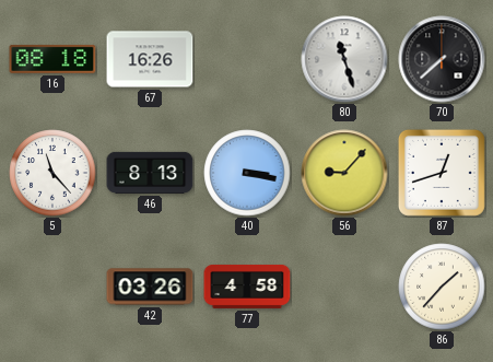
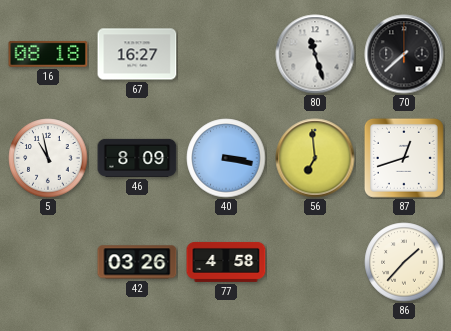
67: 16:26 -> 16:27
5: 11:23 -> 10:58
46: 8:13 -> 8:09
56: 9:07 -> 6:59
